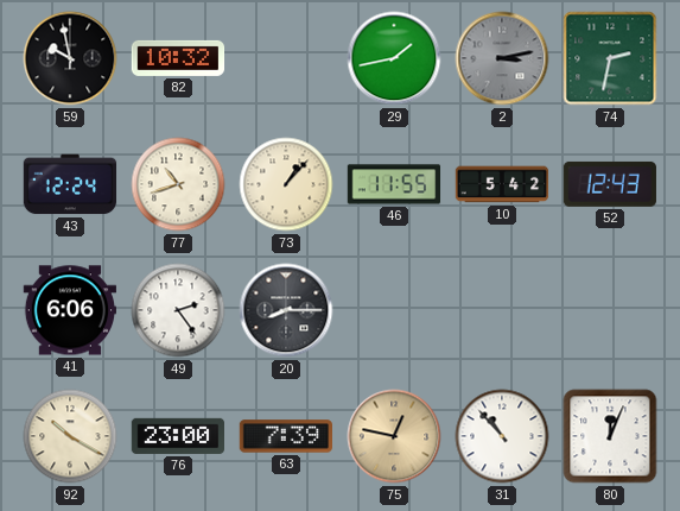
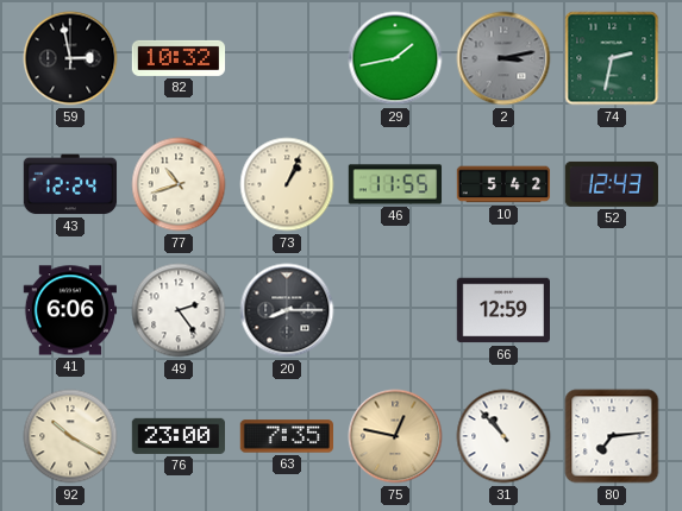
59: 9:58 -> 2:58
73: 1:07 -> 1:04
66: none -> 12:59
63: 7:39 -> 7:35
80: 12:04 -> 7:14
